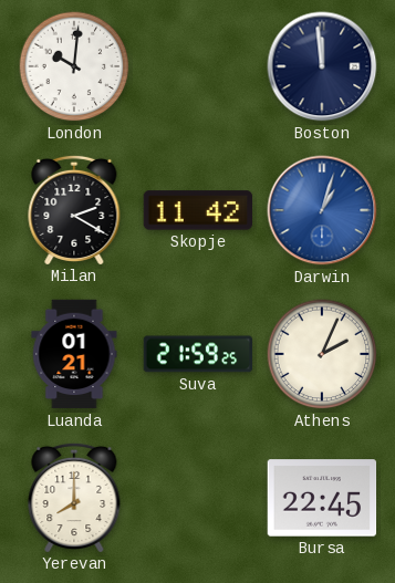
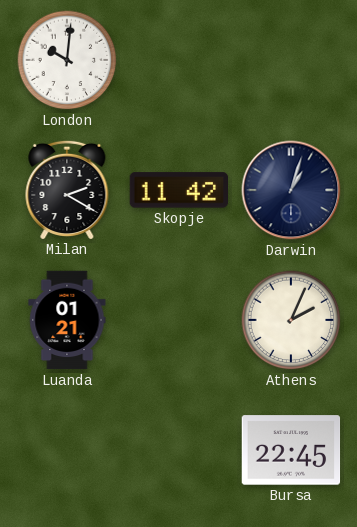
Boston: 11:59 -> none
Darwin dial: blue -> navy
Suva: 21:59 -> none
Yerevan: 8:00 -> none
